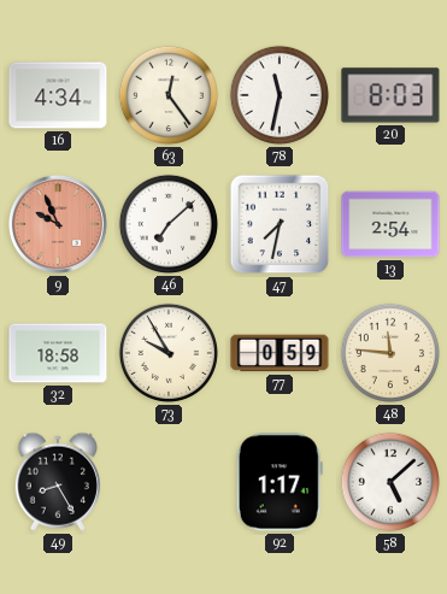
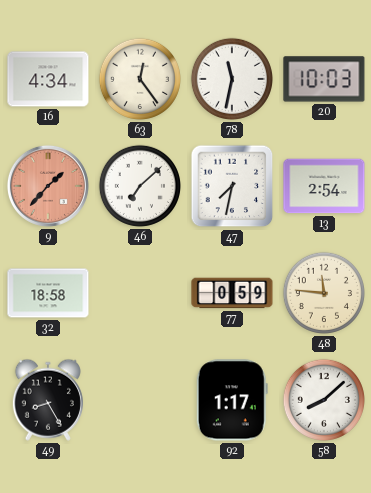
20: 8:03 -> 10:03
9: 9:56 -> 1:37
73: 9:55 -> none
58: 5:08 -> 8:08
